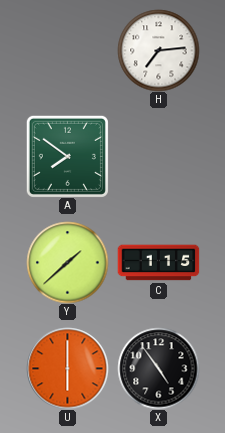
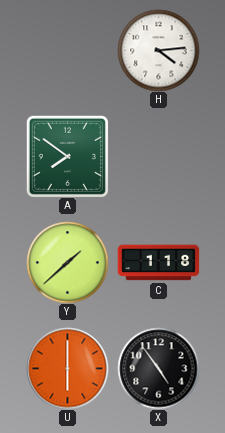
H: 7:14 -> 4:14
C: 1:15 -> 1:18
